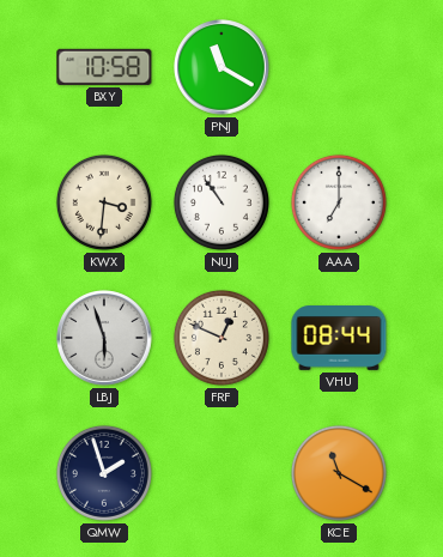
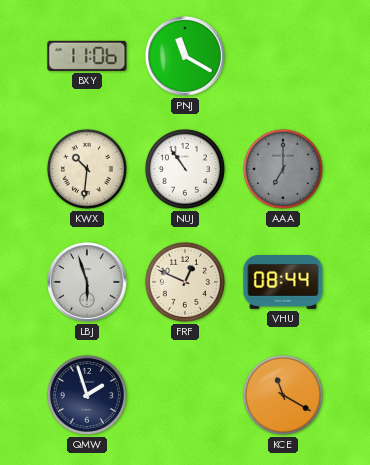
BXY: 10:58 -> 11:06
KWX: 3:31 -> 10:31
AAA dial: white -> grey
